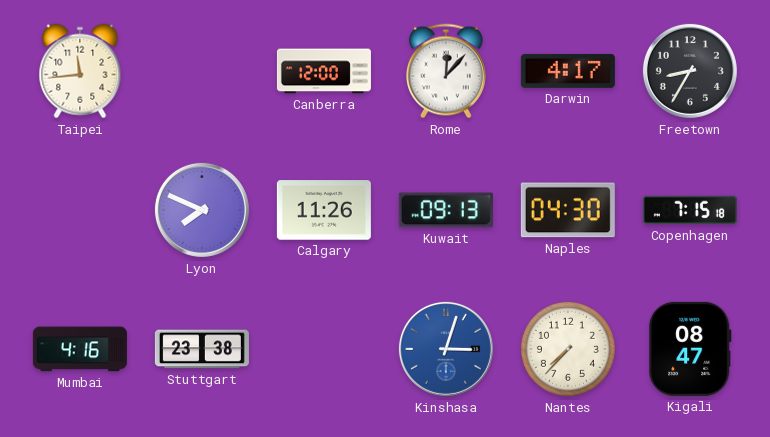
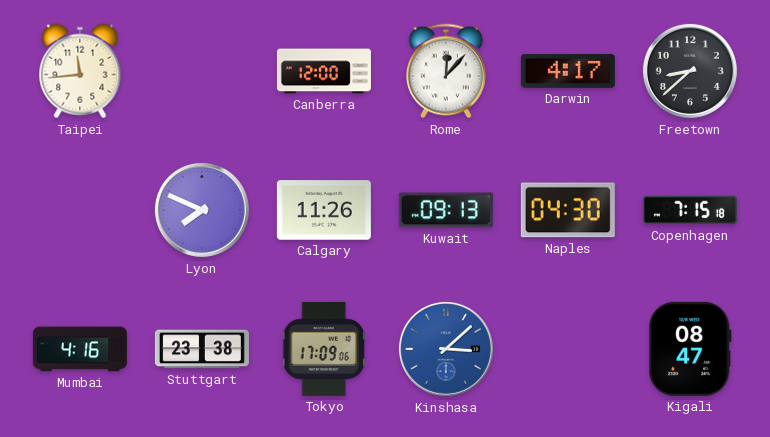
Freetown: 8:35 -> 8:38
Tokyo: none -> 17:09
Kinshasa: 3:03 -> 3:08
Nantes: 7:37 -> none
